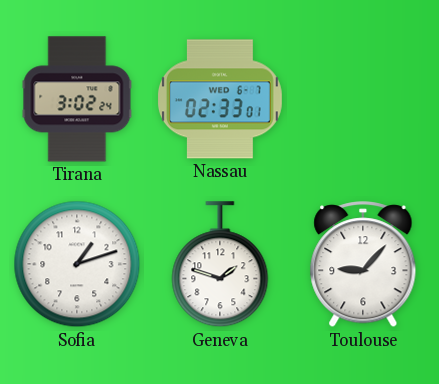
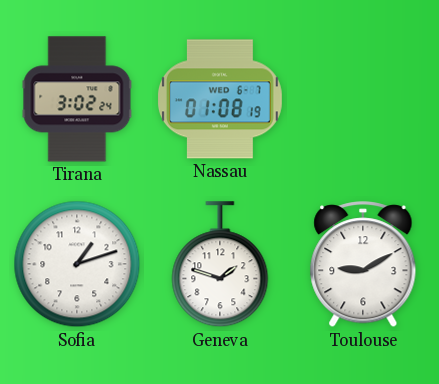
Nassau: 02:33 -> 01:08
Toulouse: 9:07 -> 9:10
